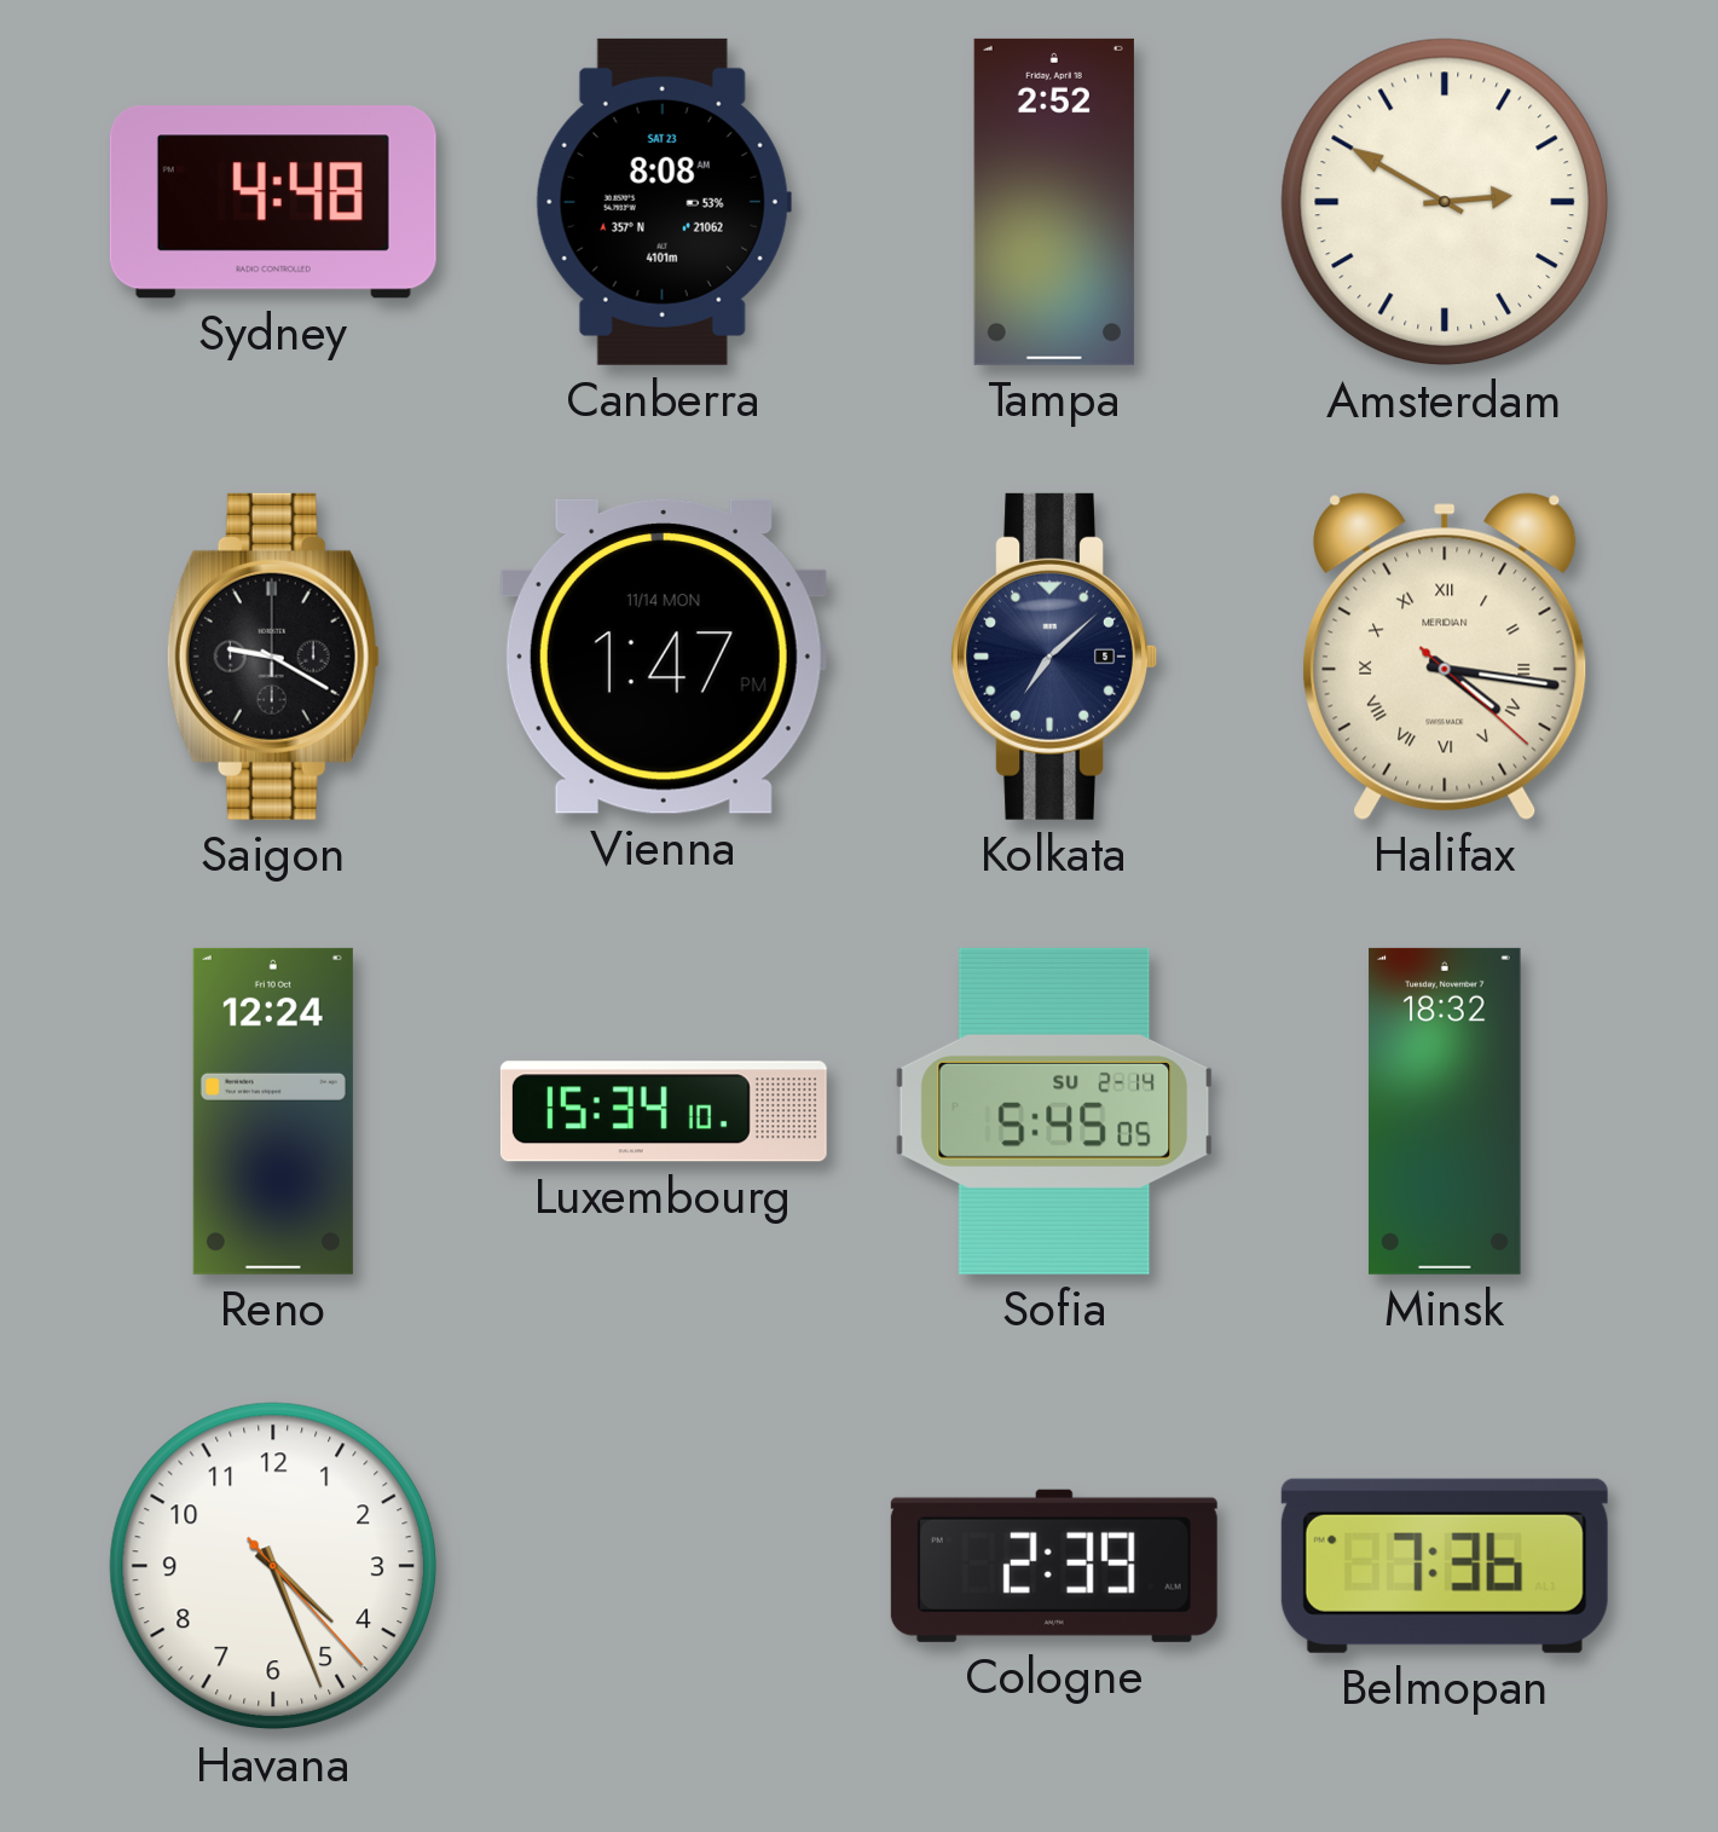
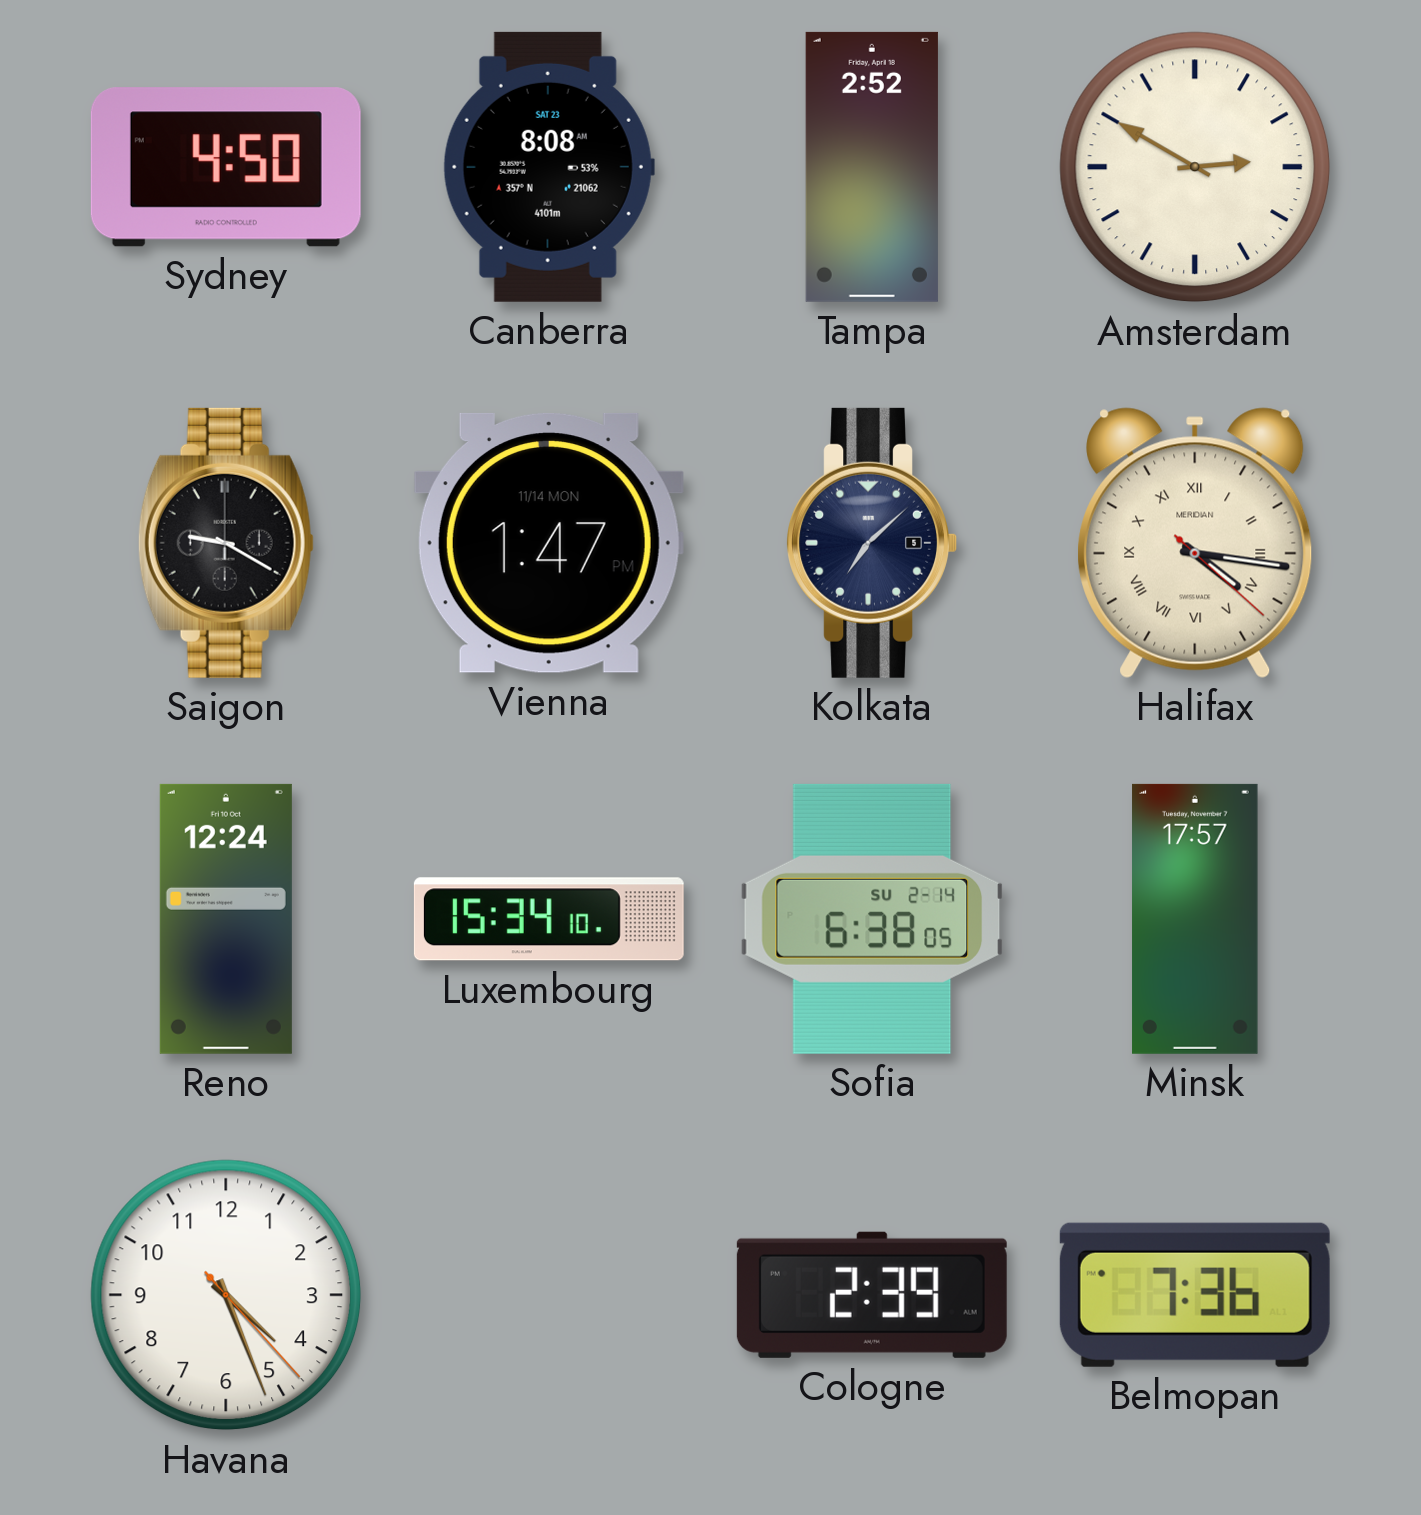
Sydney: 4:48 -> 4:50
Sofia: 5:45 -> 6:38
Minsk: 18:32 -> 17:57
